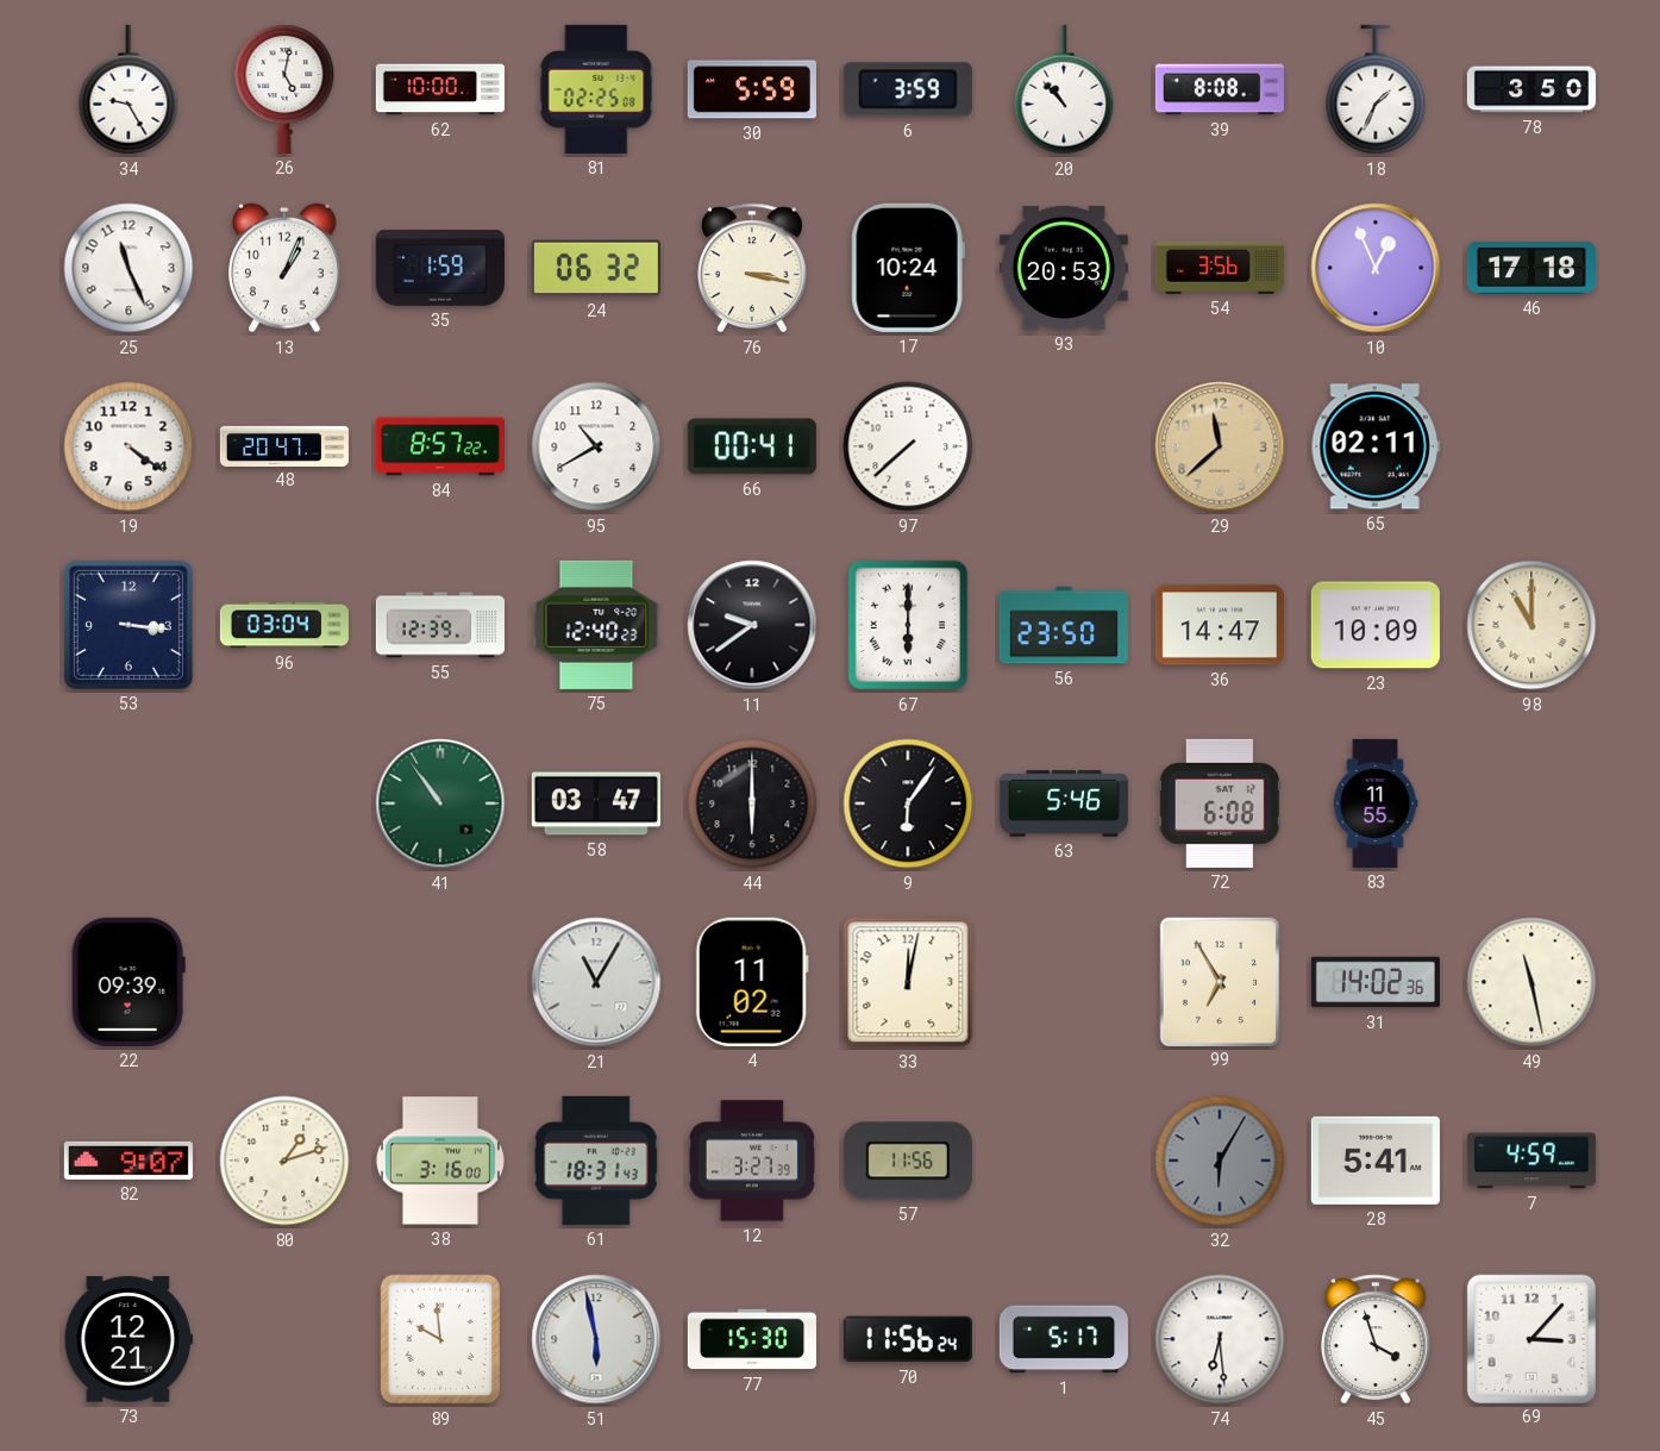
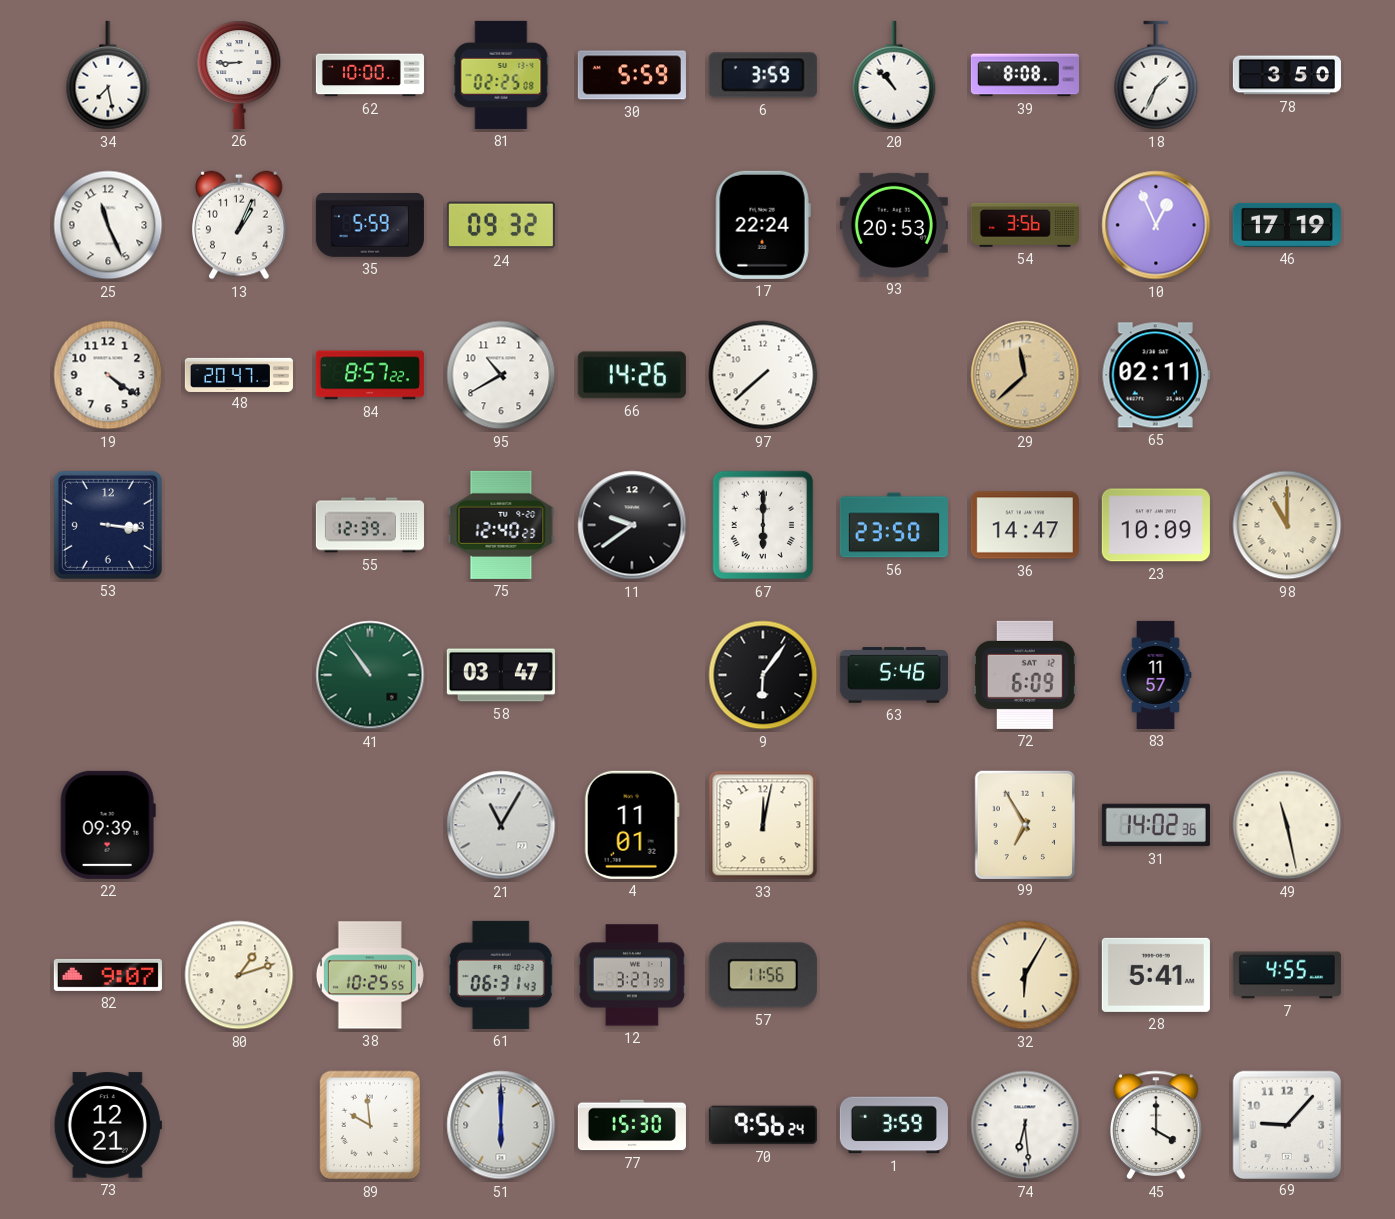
34: 9:25 -> 7:28
26: 5:02 -> 8:45
35: 1:59 -> 5:59
24: 06:32 -> 09:32
76: 3:17 -> none
17: 10:24 -> 22:24
46: 17:18 -> 17:19
66: 00:41 -> 14:26
96: 03:04 -> none
44: 6:00 -> none
72: 6:08 -> 6:09
83: 11:55 -> 11:57
4: 11:02 -> 11:01
38: 3:16 -> 10:25
61: 18:31 -> 06:31
32 dial: grey -> cream
7: 4:59 -> 4:55
51: 5:58 -> 6:00
70: 11:56 -> 9:56
1: 5:17 -> 3:59
45: 3:57 -> 4:00
69: 3:07 -> 9:07
